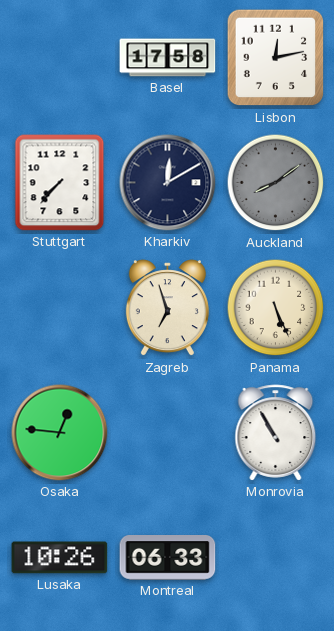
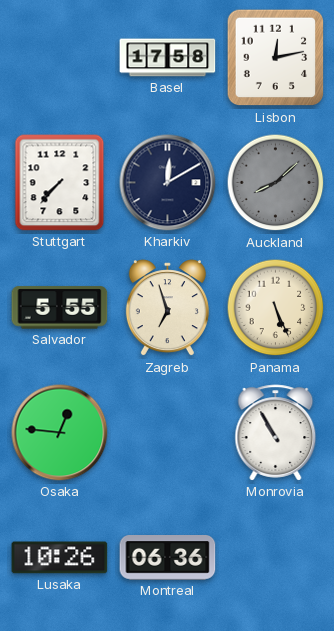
Auckland: 8:09 -> 8:08
Salvador: none -> 5:55
Montreal: 06:33 -> 06:36
